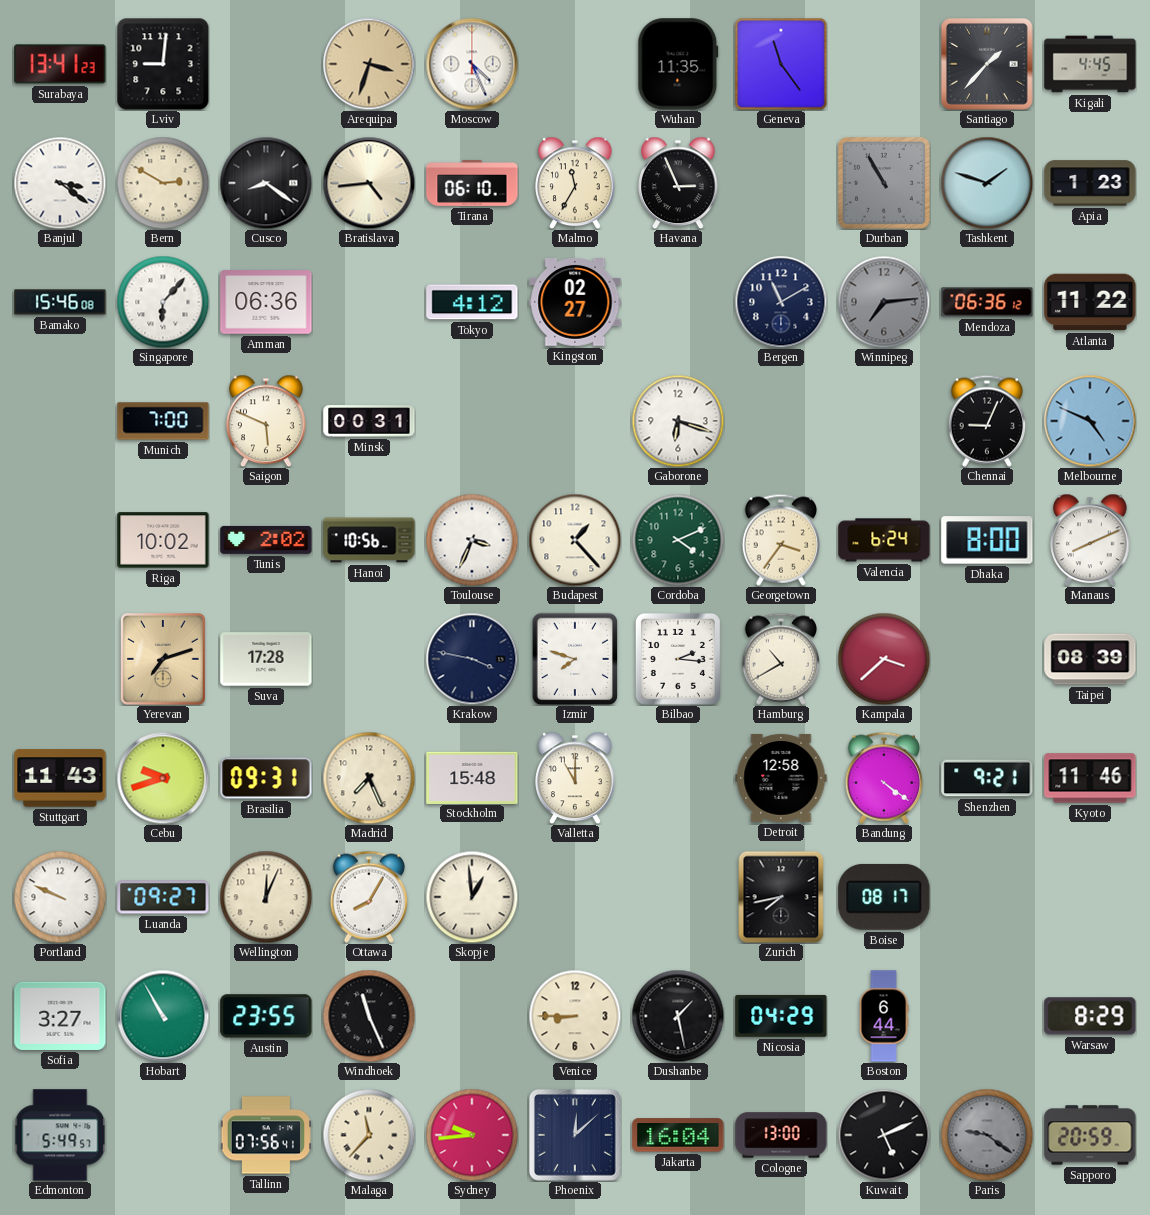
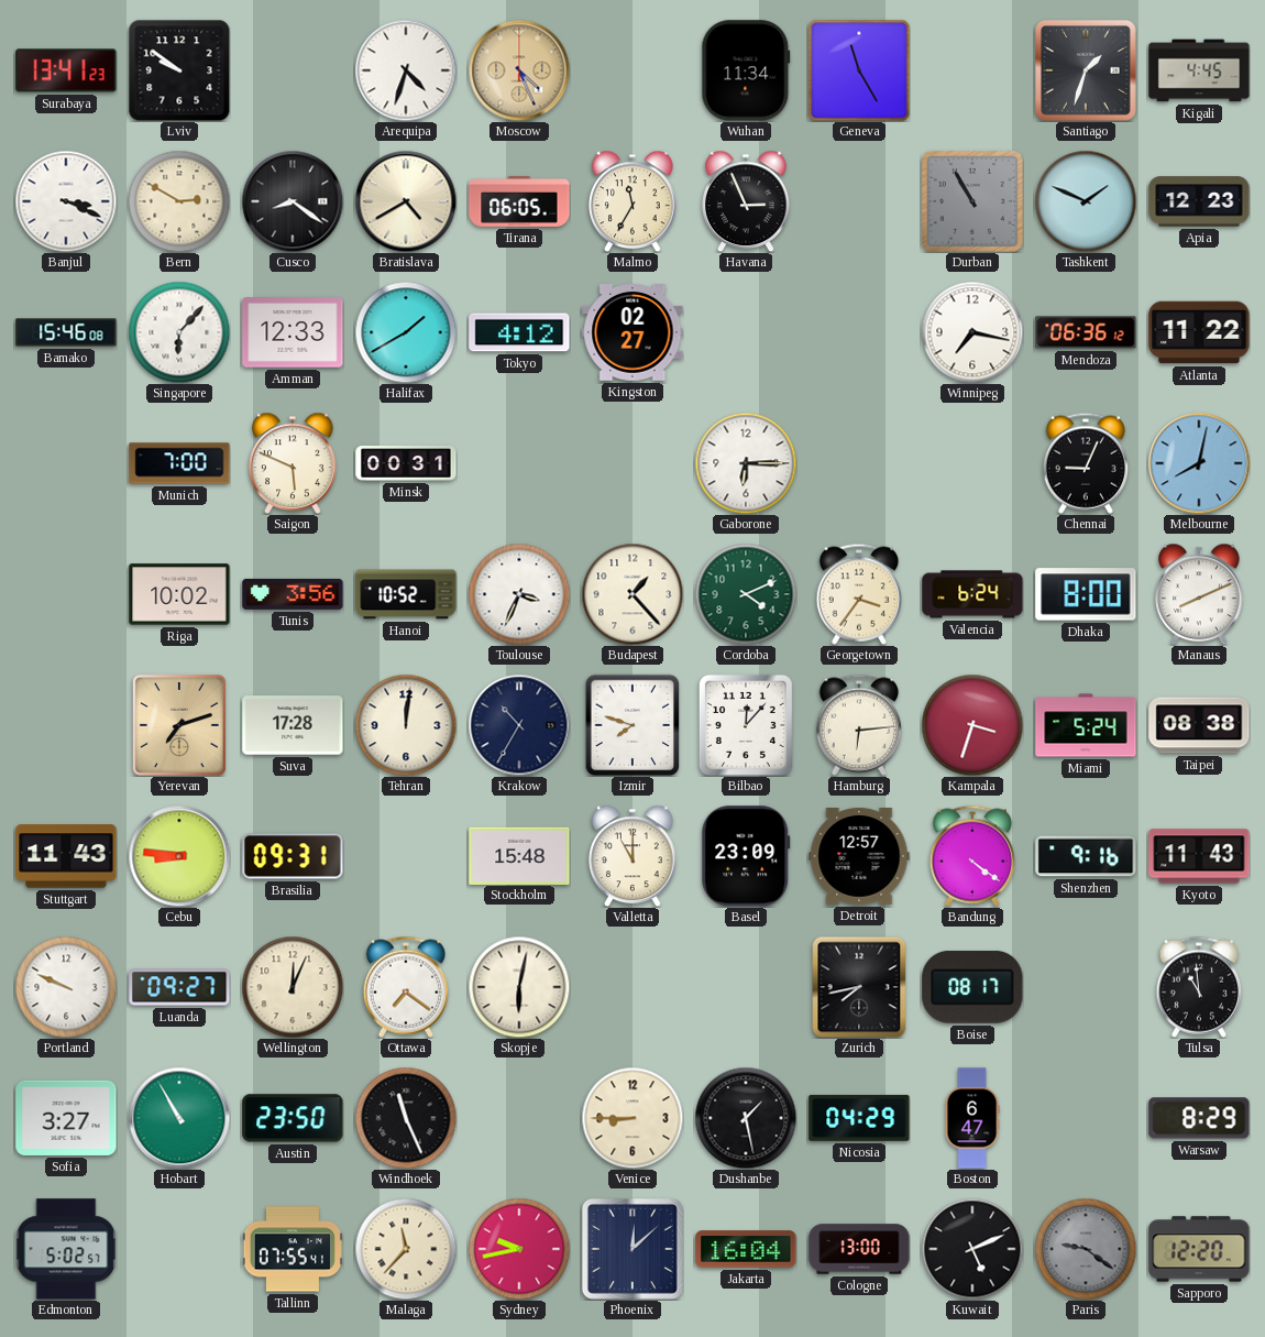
Lviv: 9:01 -> 9:51
Arequipa: 3:33 -> 4:33
Arequipa dial: champagne -> white
Moscow dial: white -> champagne
Wuhan: 11:35 -> 11:34
Geneva: 11:24 -> 11:25
Santiago: 1:37 -> 1:33
Banjul: 3:21 -> 3:19
Bratislava: 4:44 -> 4:40
Tirana: 06:10 -> 06:05
Tashkent: 1:48 -> 1:49
Apia: 1:23 -> 12:23
Amman: 06:36 -> 12:33
Halifax: none -> 1:40
Bergen: 11:10 -> none
Winnipeg: 7:14 -> 7:17
Winnipeg dial: grey -> white
Gaborone: 6:18 -> 6:15
Melbourne: 4:49 -> 8:02
Tunis: 2:02 -> 3:56
Hanoi: 10:56 -> 10:52
Tehran: none -> 12:01
Krakow: 3:47 -> 10:35
Bilbao: 2:16 -> 12:07
Hamburg: 10:40 -> 6:14
Kampala: 3:38 -> 3:33
Miami: none -> 5:24
Taipei: 08:39 -> 08:38
Cebu: 9:42 -> 8:46
Madrid: 7:26 -> none
Basel: none -> 23:09
Detroit: 12:58 -> 12:57
Shenzhen: 9:21 -> 9:16
Kyoto: 11:46 -> 11:43
Ottawa: 8:05 -> 7:21
Skopje: 12:59 -> 6:02
Tulsa: none -> 10:59
Austin: 23:55 -> 23:50
Boston: 6:44 -> 6:47
Edmonton: 5:49 -> 5:02
Tallinn: 07:56 -> 07:55
Sydney: 9:44 -> 9:43
Sapporo: 20:59 -> 12:20
